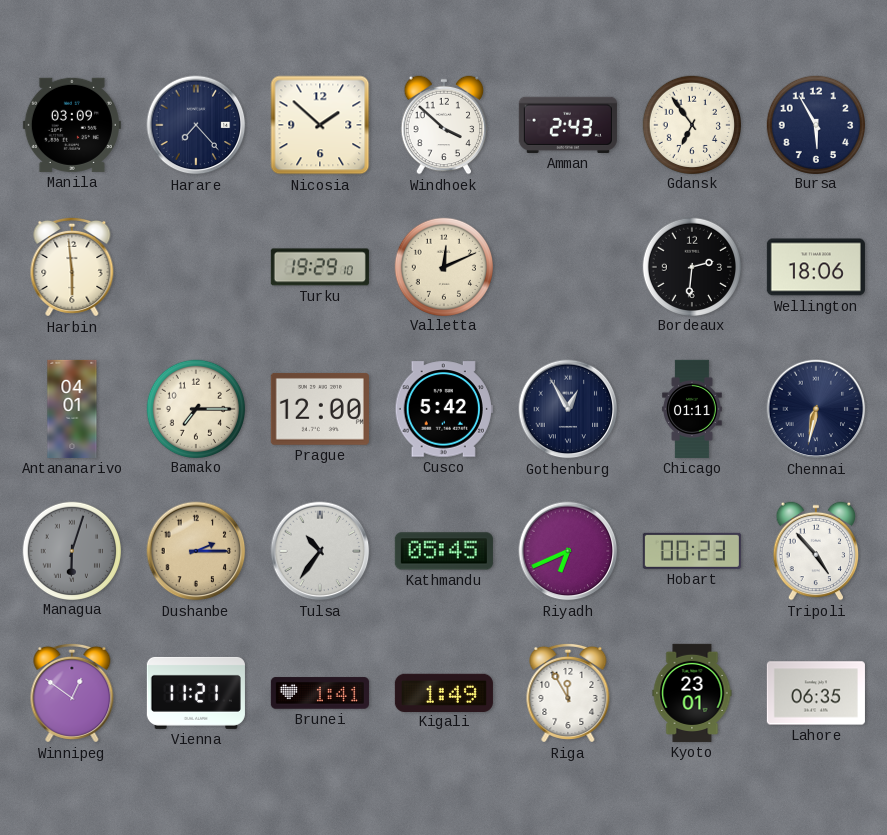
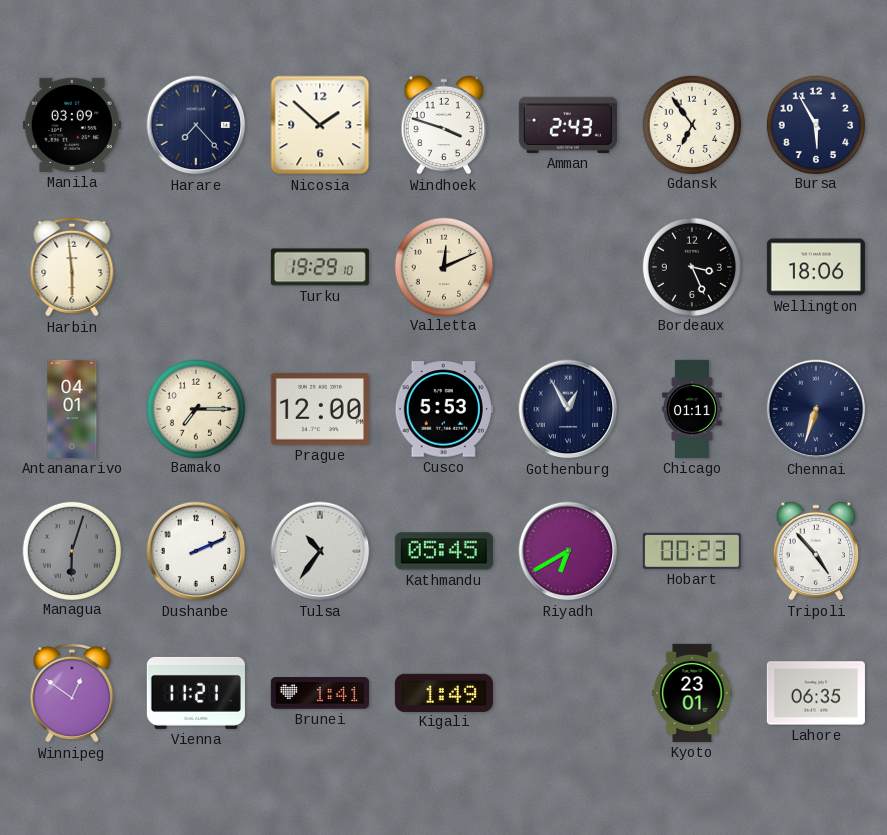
Windhoek: 3:52 -> 3:48
Bordeaux: 2:31 -> 3:26
Cusco: 5:42 -> 5:53
Chennai: 6:32 -> 6:33
Dushanbe: 2:15 -> 2:11
Dushanbe dial: champagne -> white
Riyadh: 6:41 -> 6:40
Riga: 11:55 -> none
